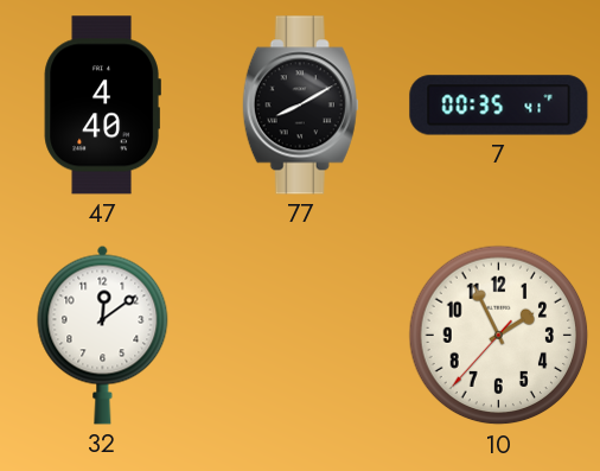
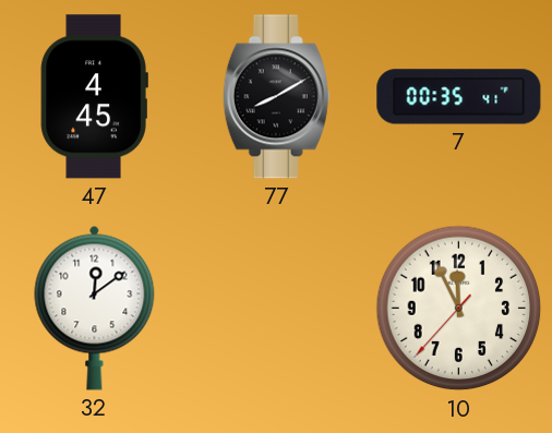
47: 4:40 -> 4:45
10: 1:55 -> 11:55
